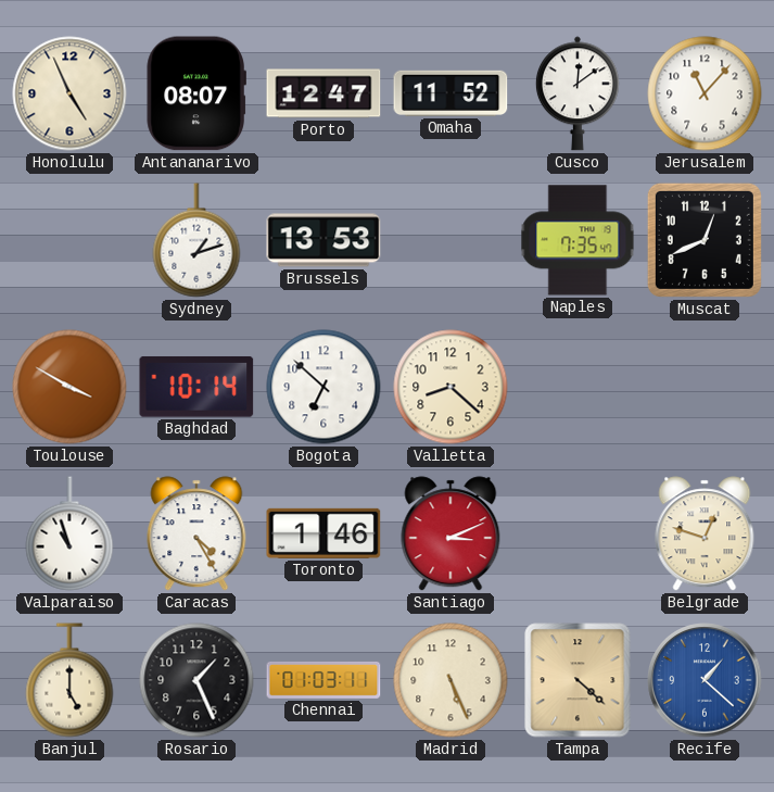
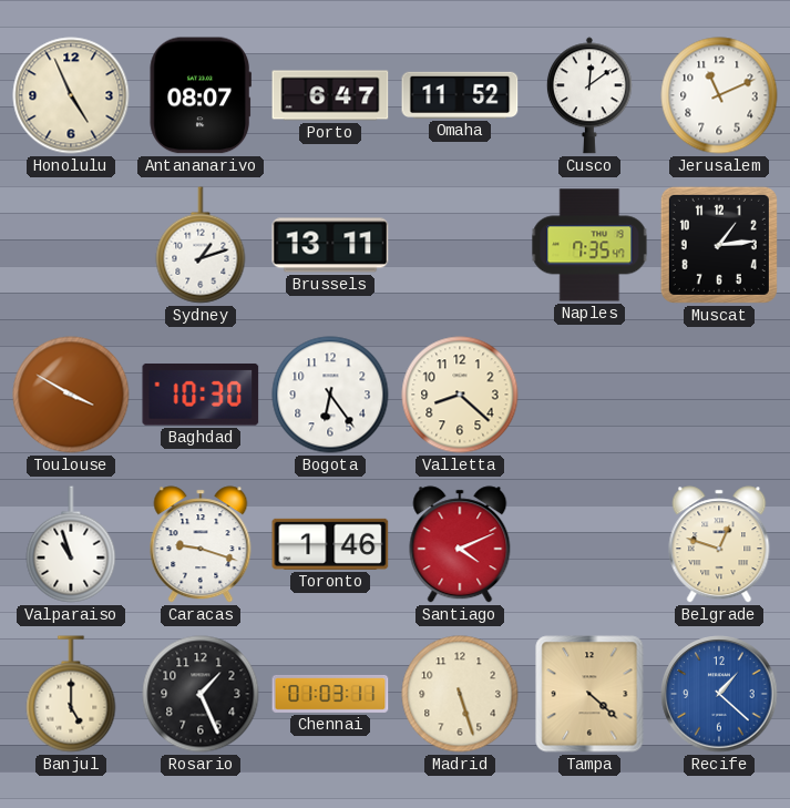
Porto: 12:47 -> 6:47
Jerusalem: 11:07 -> 11:11
Brussels: 13:53 -> 13:11
Muscat: 12:41 -> 1:14
Baghdad: 10:14 -> 10:30
Bogota: 6:52 -> 6:24
Caracas: 4:25 -> 9:18
Santiago: 3:11 -> 4:11
Madrid: 5:26 -> 5:27
